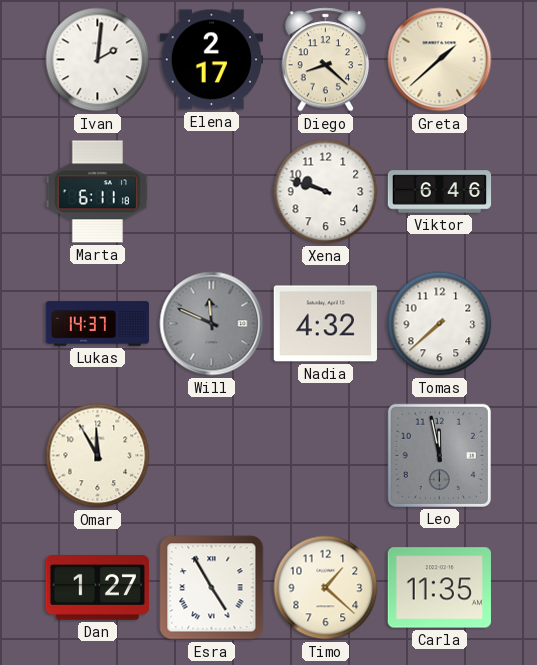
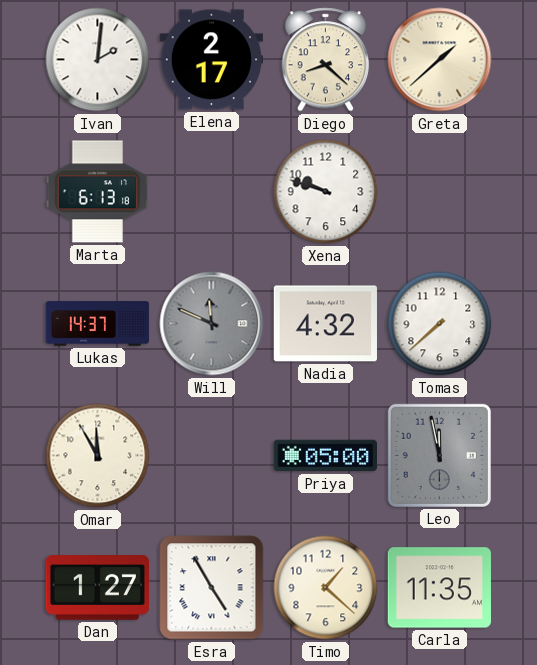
Marta: 6:11 -> 6:13
Viktor: 6:46 -> none
Priya: none -> 05:00
